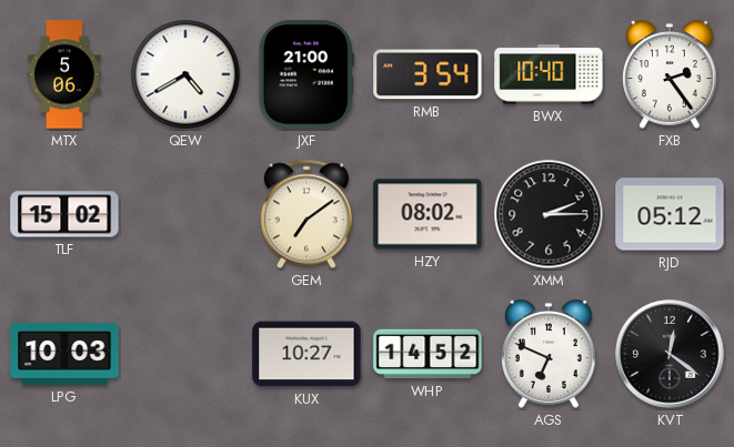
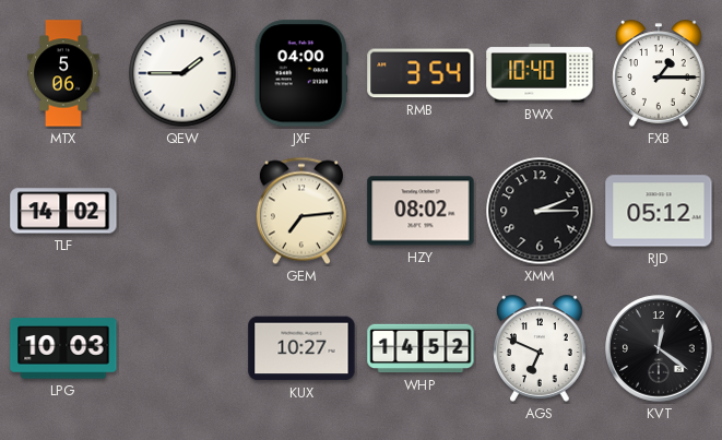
QEW: 4:40 -> 1:45
JXF: 21:00 -> 04:00
FXB: 2:24 -> 1:15
TLF: 15:02 -> 14:02
GEM: 7:09 -> 7:14
